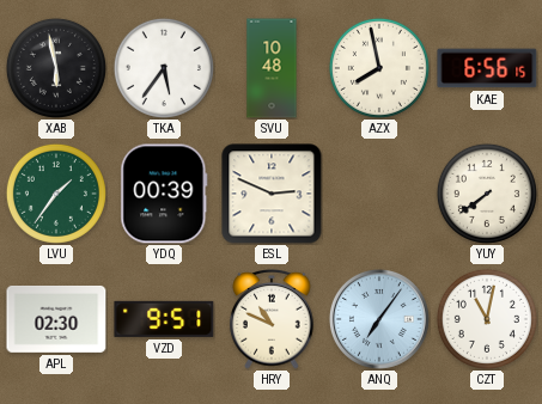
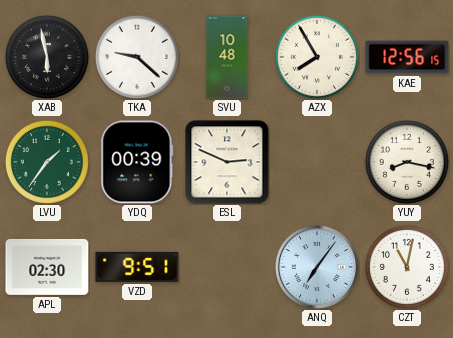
TKA: 5:36 -> 9:22
AZX: 7:58 -> 7:55
KAE: 6:56 -> 12:56
YUY: 7:39 -> 8:17
HRY: 10:49 -> none
